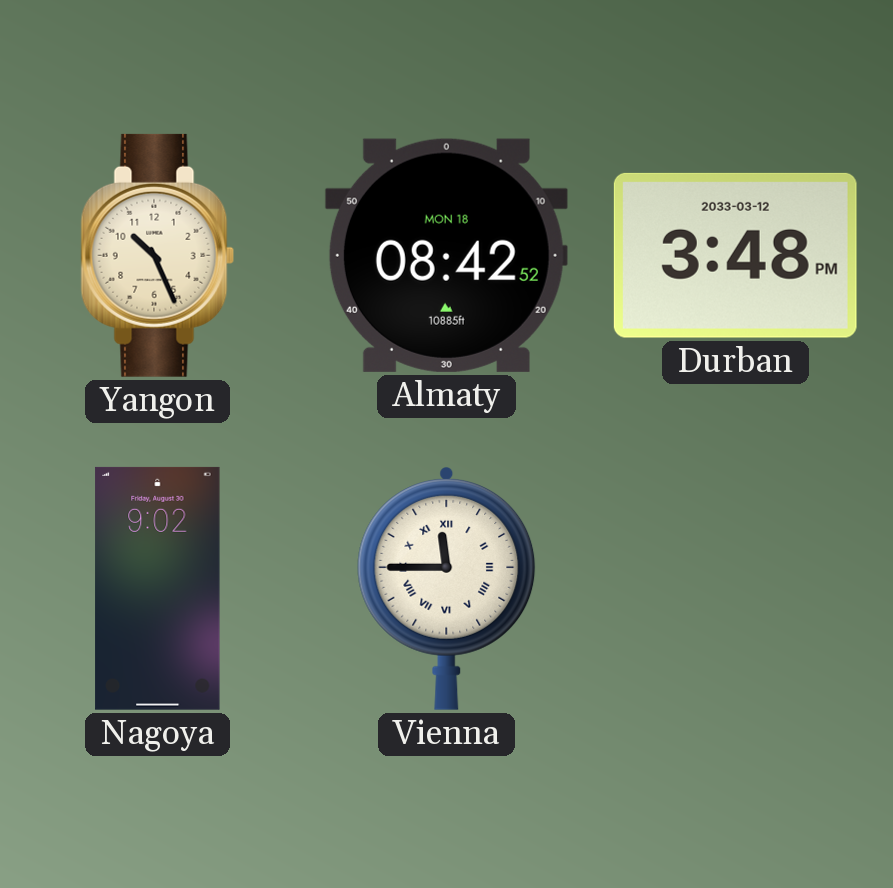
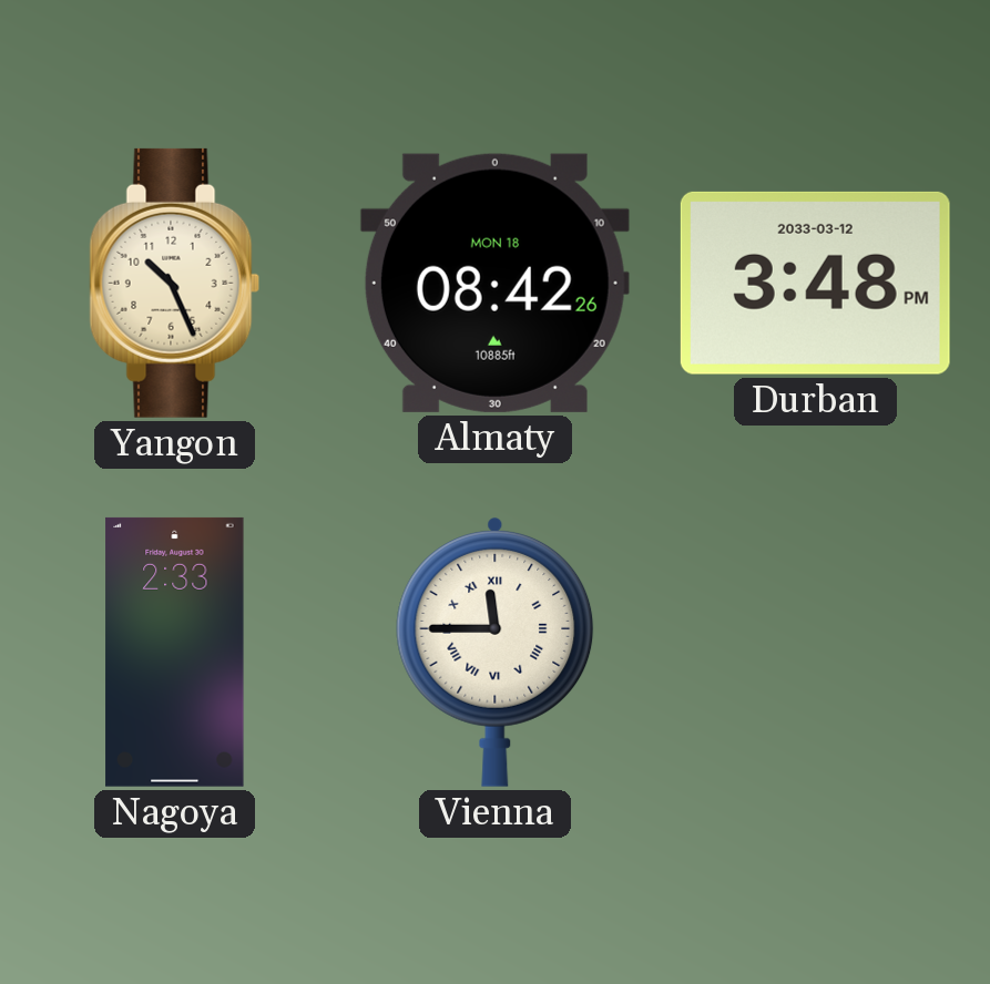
Almaty: 08:42:52 -> 08:42:26
Nagoya: 9:02 -> 2:33
